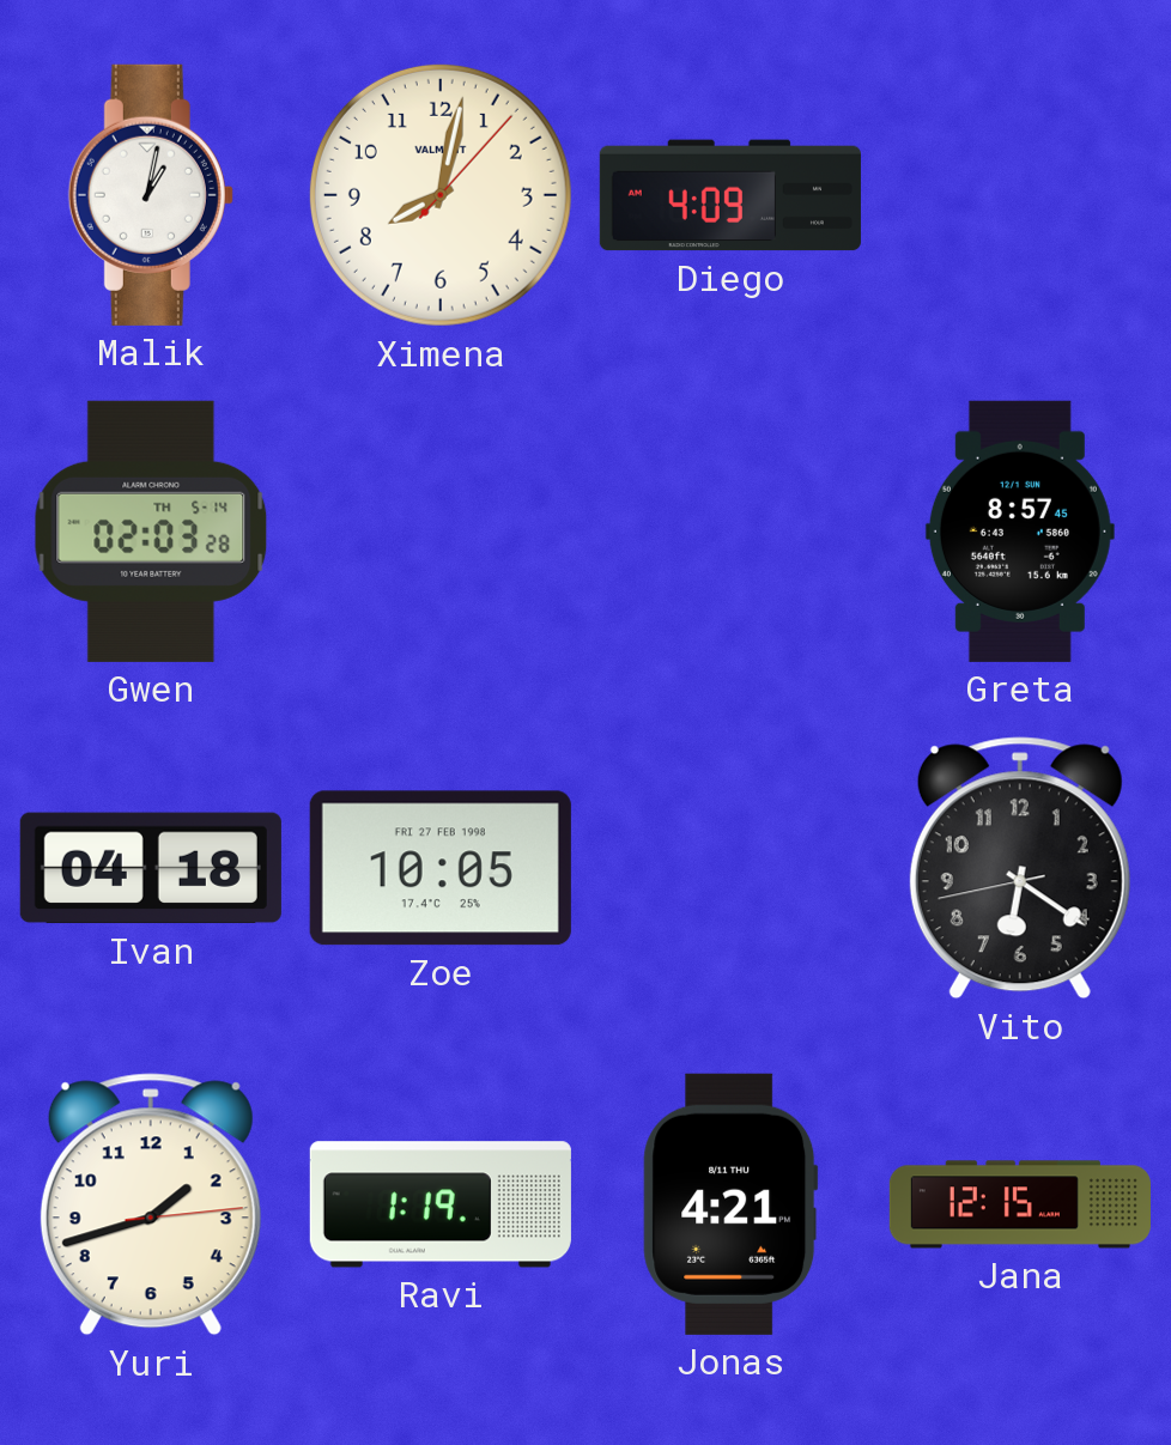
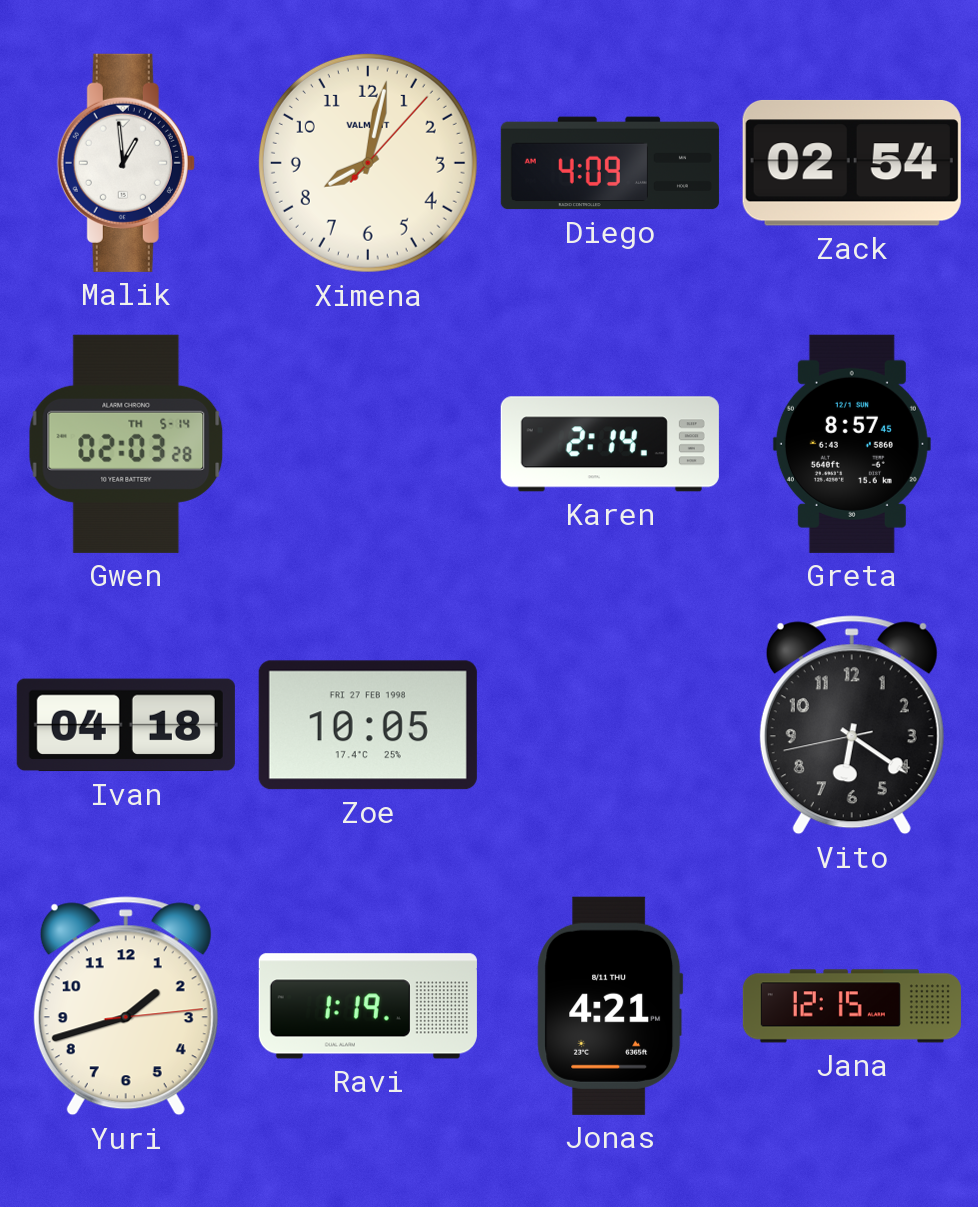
Malik: 1:02 -> 12:59
Zack: none -> 02:54
Karen: none -> 2:14
